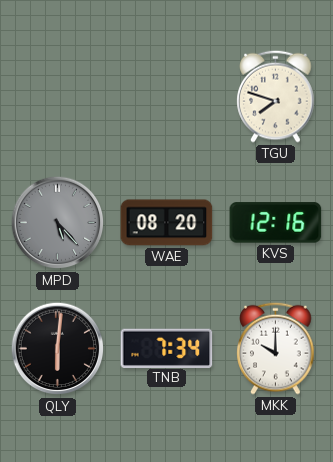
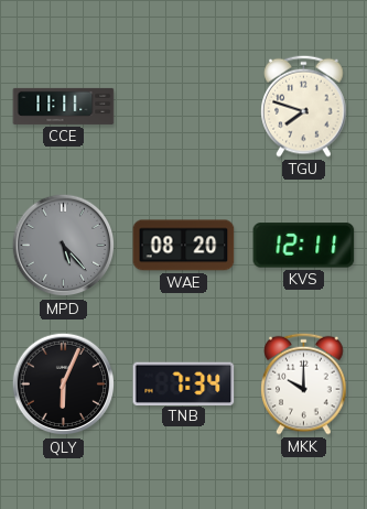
CCE: none -> 11:11
KVS: 12:16 -> 12:11
QLY: 6:01 -> 6:04
